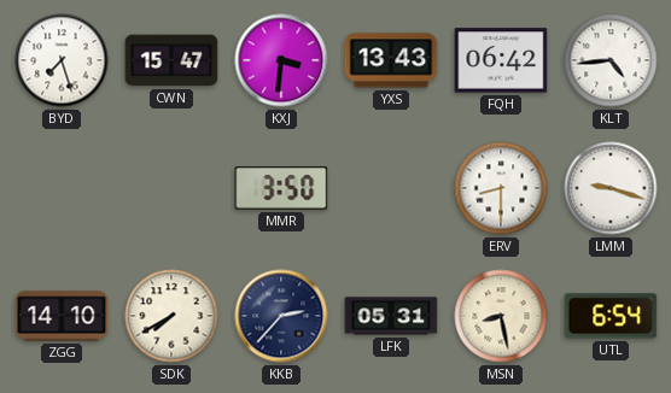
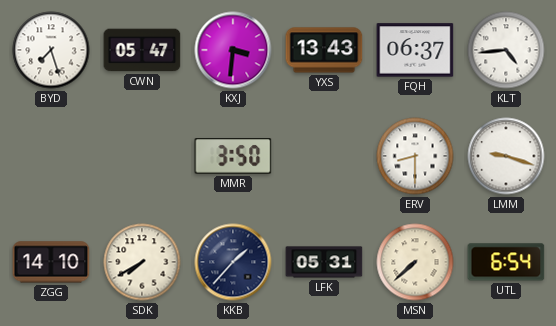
CWN: 15:47 -> 05:47
FQH: 06:42 -> 06:37
KKB: 2:37 -> 1:37
MSN: 8:28 -> 7:38
